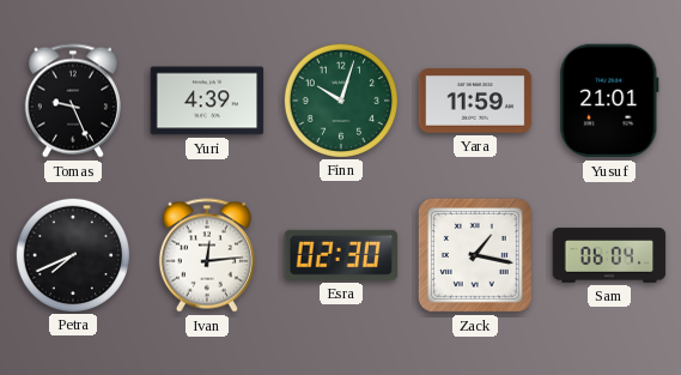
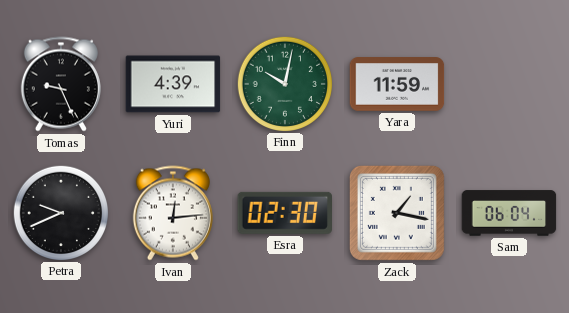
Finn: 10:03 -> 10:02
Yusuf: 21:01 -> none
Petra: 7:41 -> 9:41
